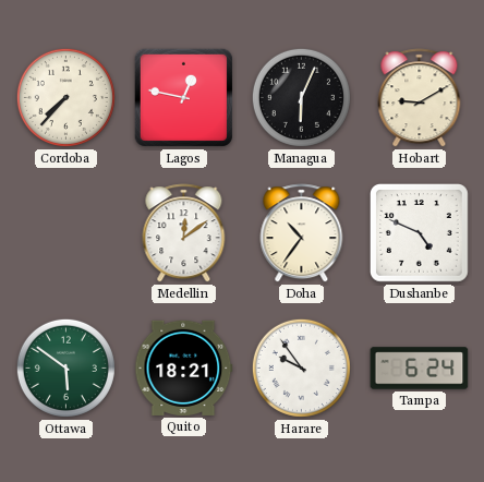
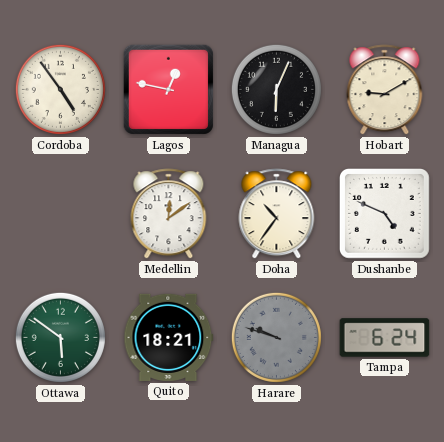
Cordoba: 7:37 -> 4:54
Harare: 9:54 -> 9:48
Harare dial: white -> grey
